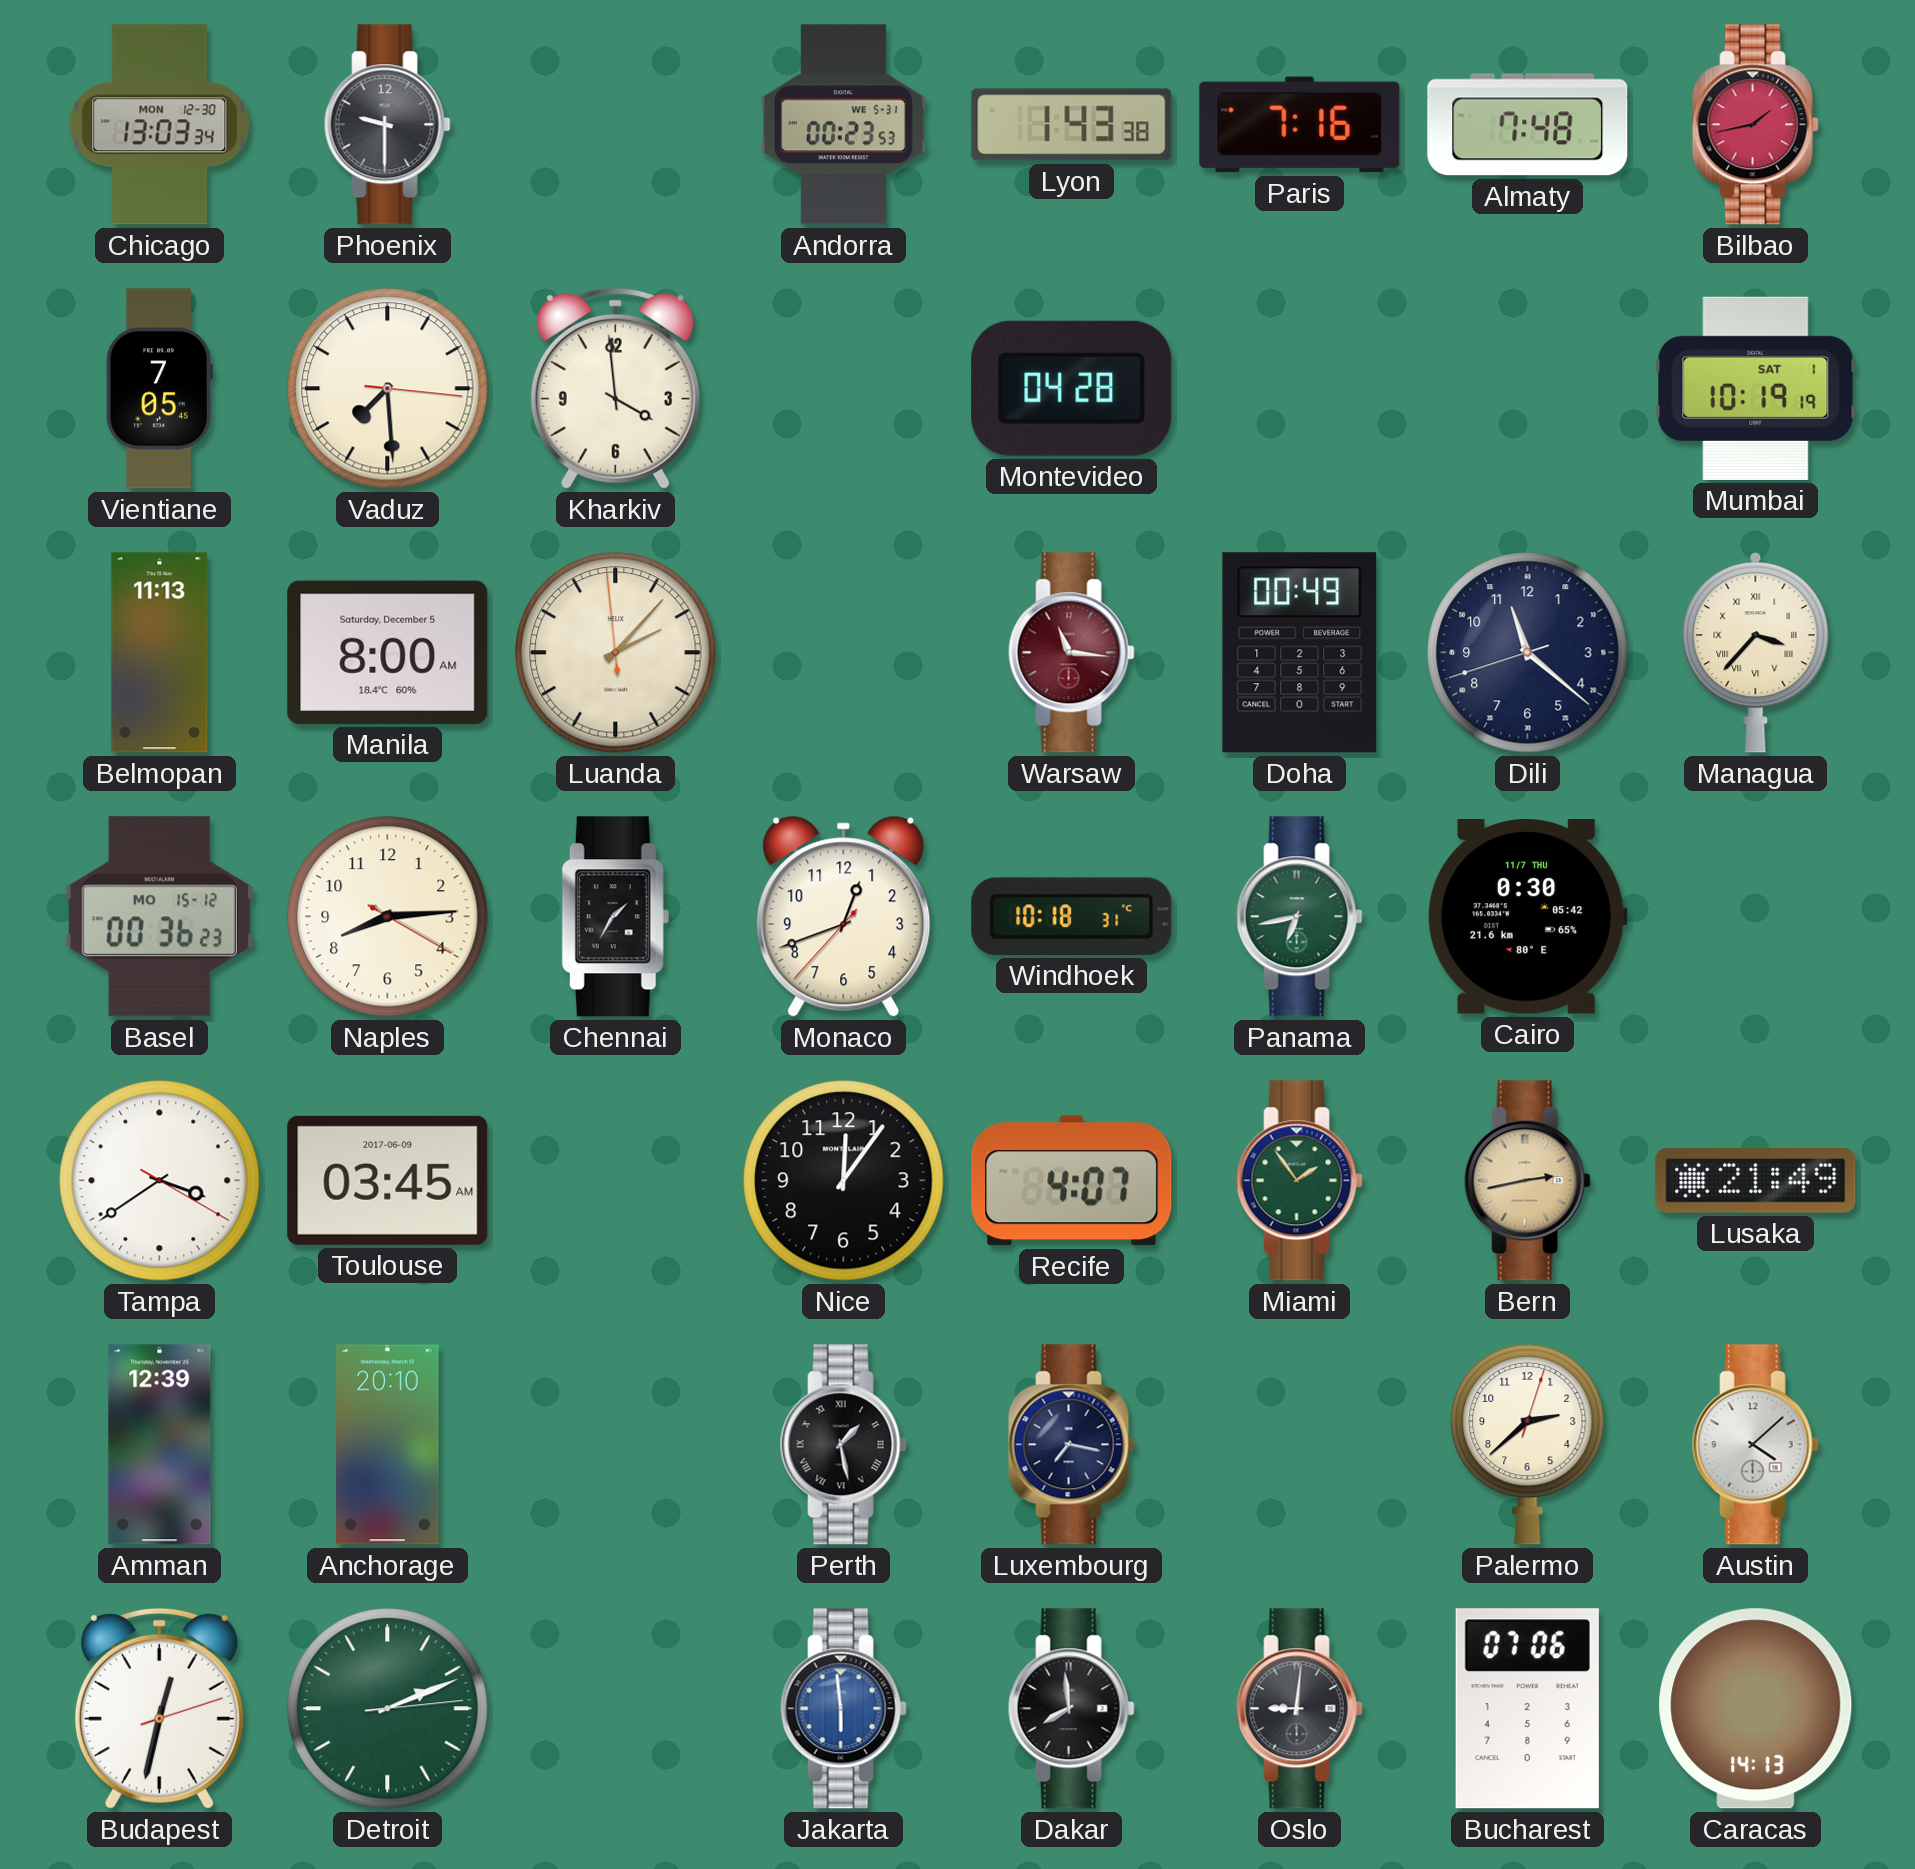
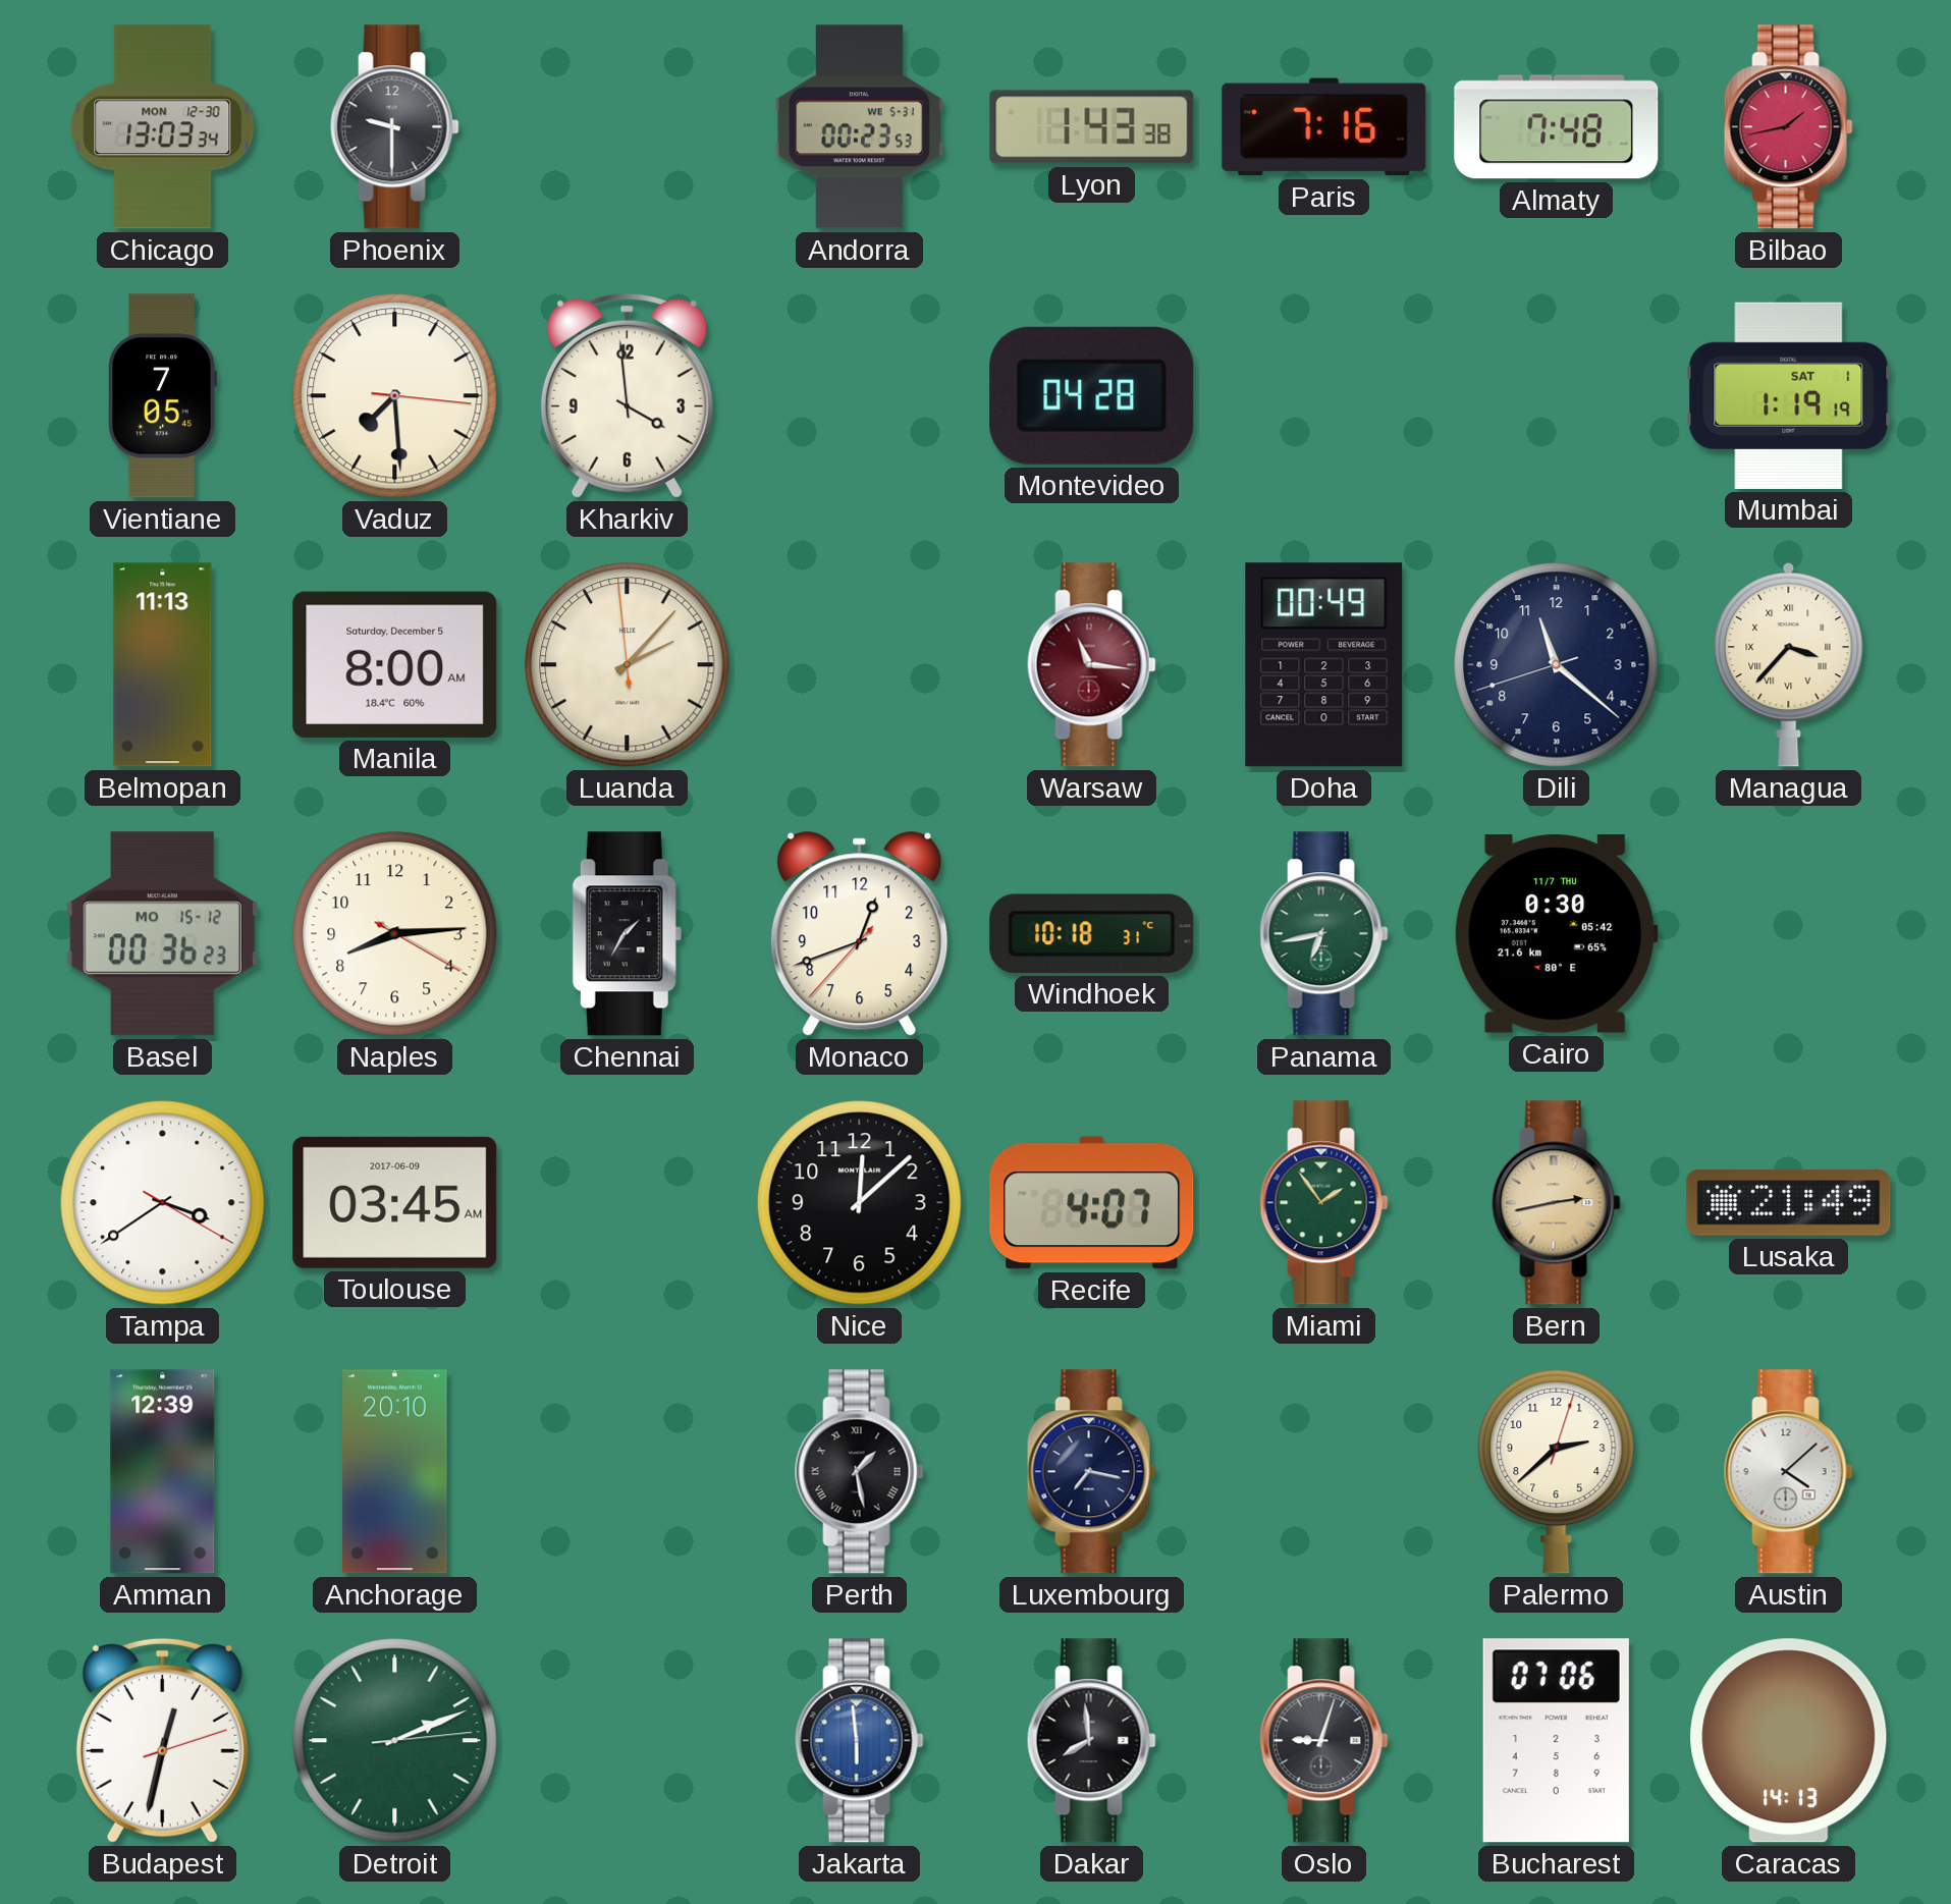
Mumbai: 10:19 -> 1:19
Nice: 12:06 -> 12:08
Oslo: 9:01 -> 9:03
